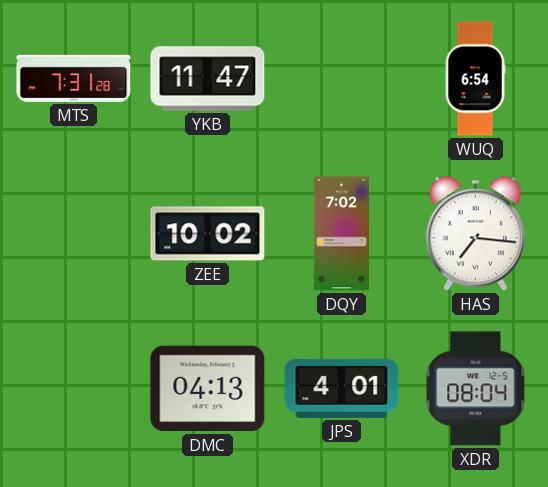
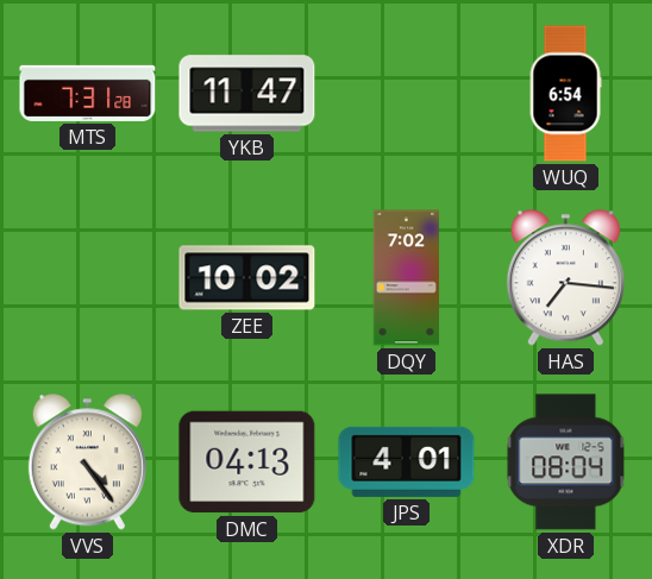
VVS: none -> 4:24
